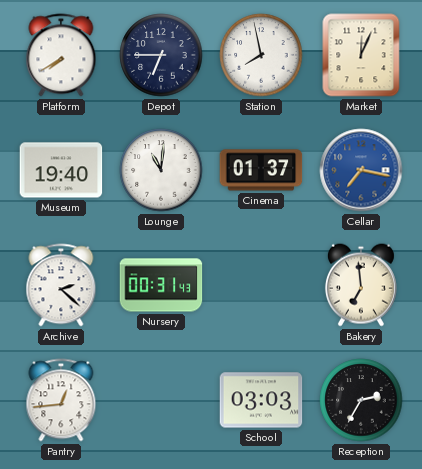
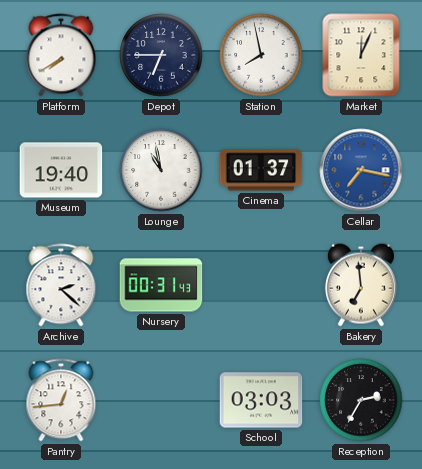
Lounge: 11:01 -> 10:58
